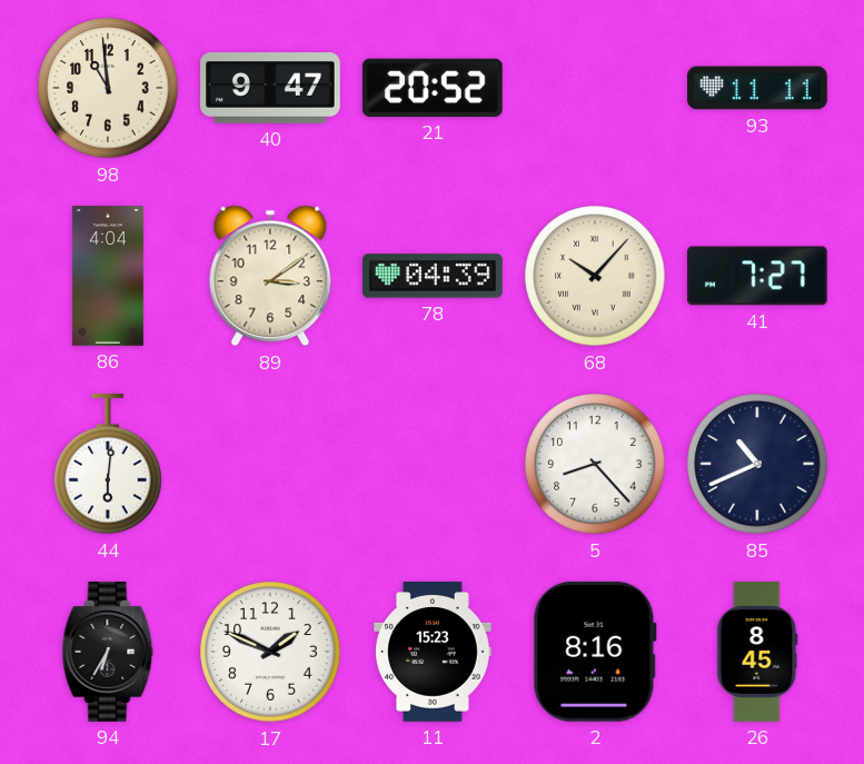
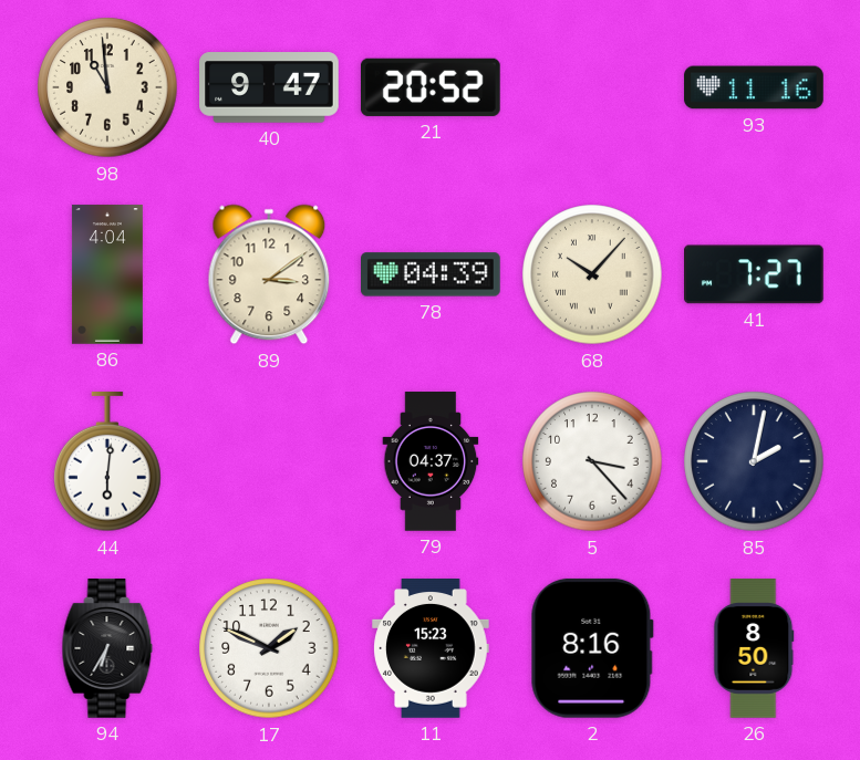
93: 11:11 -> 11:16
79: none -> 04:37
5: 8:23 -> 3:23
85: 10:41 -> 2:02
26: 8:45 -> 8:50
